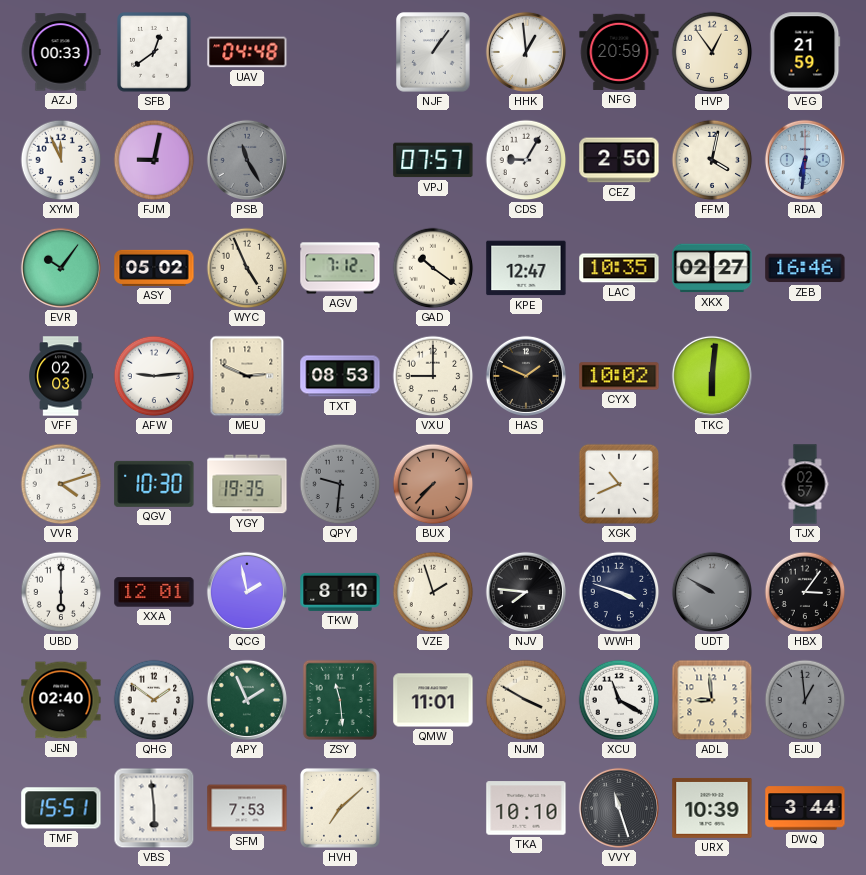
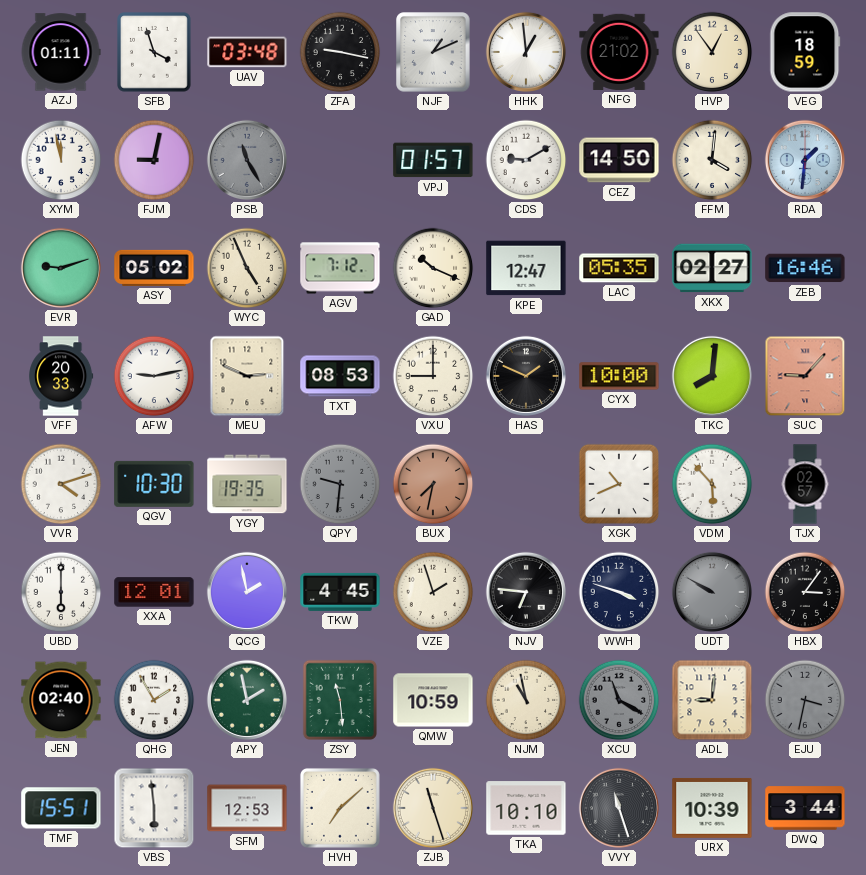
AZJ: 00:33 -> 01:11
SFB: 12:39 -> 3:57
UAV: 04:48 -> 03:48
ZFA: none -> 9:17
NJF: 1:06 -> 1:11
NFG: 20:59 -> 21:02
VEG: 21:59 -> 18:59
XYM: 11:56 -> 11:58
VPJ: 07:57 -> 01:57
CDS: 9:05 -> 9:10
CEZ: 2:50 -> 14:50
FFM: 4:02 -> 4:01
RDA: 6:31 -> 1:31
EVR: 10:06 -> 9:12
GAD: 10:21 -> 10:19
LAC: 10:35 -> 05:35
VFF: 02:03 -> 20:33
AFW: 9:14 -> 9:13
CYX: 10:02 -> 10:00
TKC: 6:01 -> 8:01
SUC: none -> 9:07
BUX: 7:37 -> 7:32
VDM: none -> 5:53
TKW: 8:10 -> 4:45
NJV: 7:46 -> 6:46
QHG: 1:51 -> 1:55
APY: 1:56 -> 1:58
QMW: 11:01 -> 10:59
NJM: 3:50 -> 10:58
XCU dial: white -> grey
ADL: 8:59 -> 9:01
EJU: 12:59 -> 3:32
SFM: 7:53 -> 12:53
ZJB: none -> 11:27
